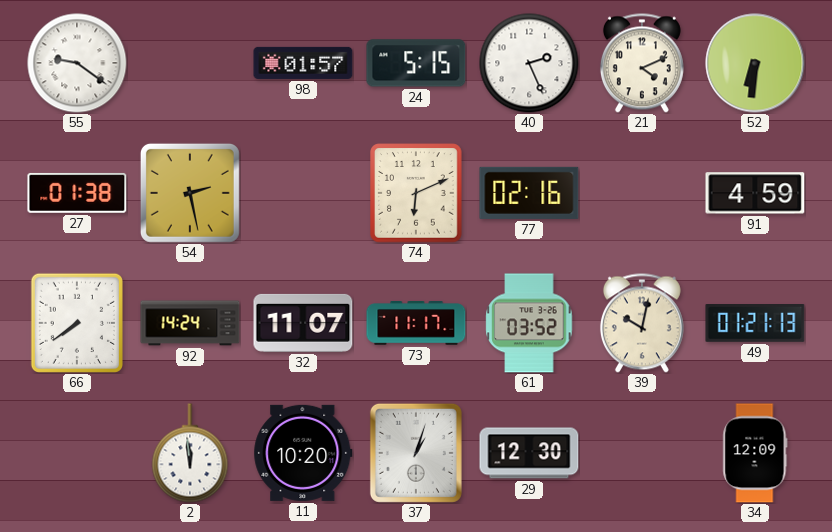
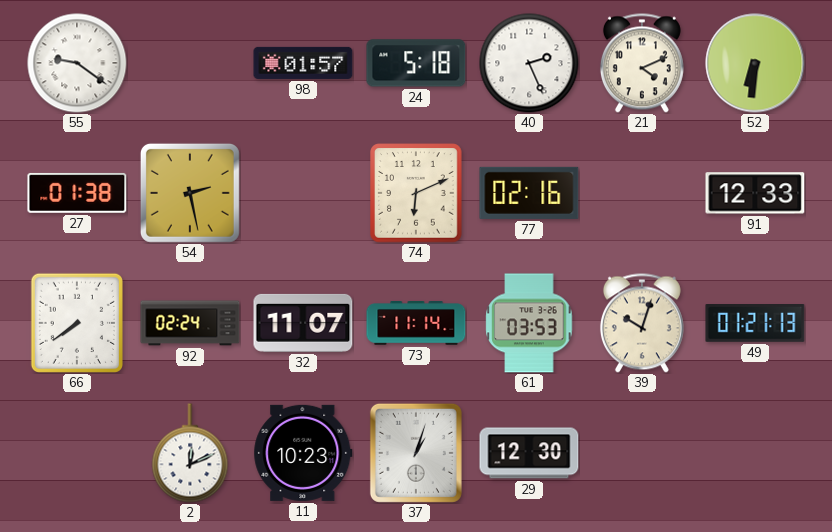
24: 5:15 -> 5:18
91: 4:59 -> 12:33
92: 14:24 -> 02:24
73: 11:17 -> 11:14
61: 03:52 -> 03:53
39: 10:02 -> 10:03
2: 11:59 -> 12:11
11: 10:20 -> 10:23
34: 12:09 -> none
